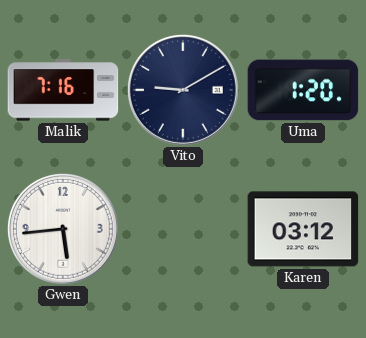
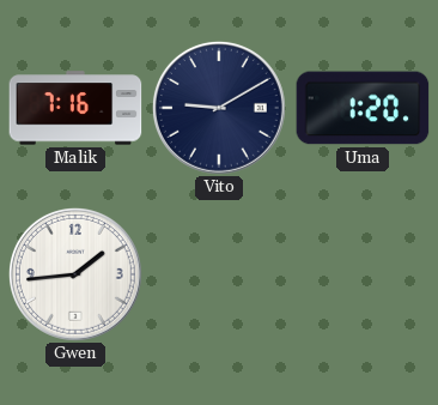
Gwen: 5:44 -> 1:44
Karen: 03:12 -> none
